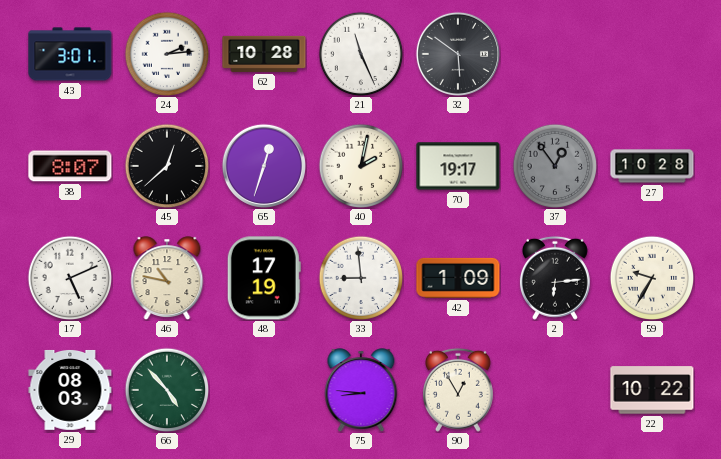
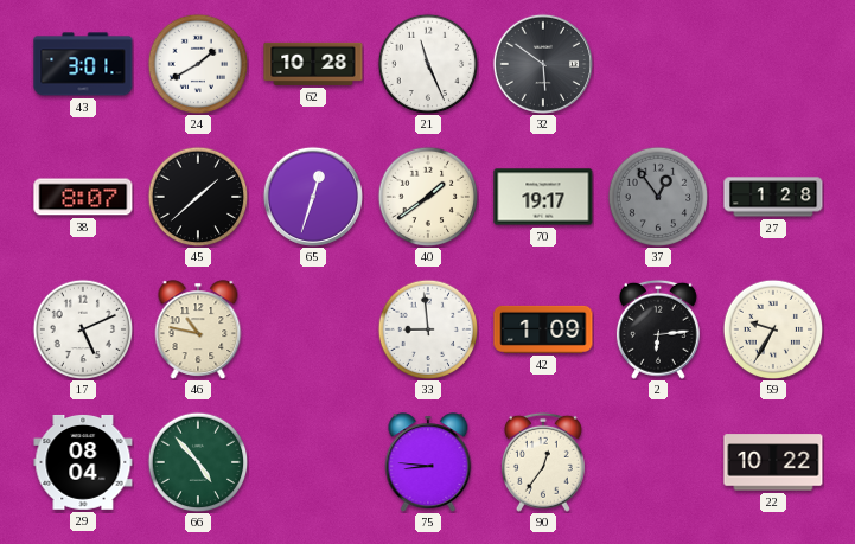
24: 2:14 -> 1:40
45: 12:38 -> 1:38
40: 2:02 -> 1:39
27: 10:28 -> 1:28
48: 17:19 -> none
29: 08:03 -> 08:04
90: 12:55 -> 12:36
